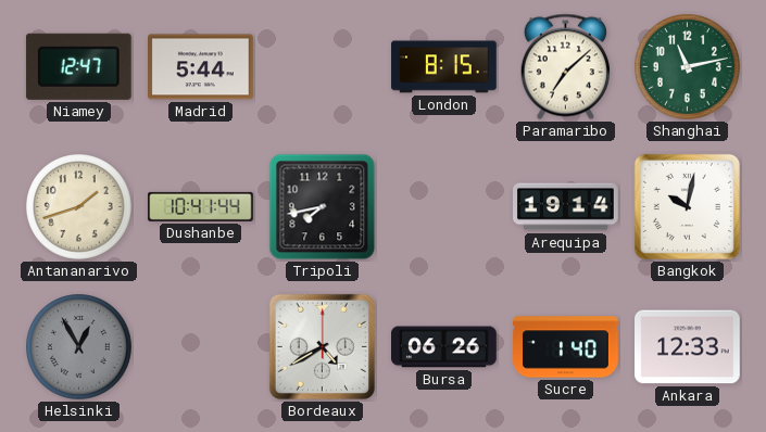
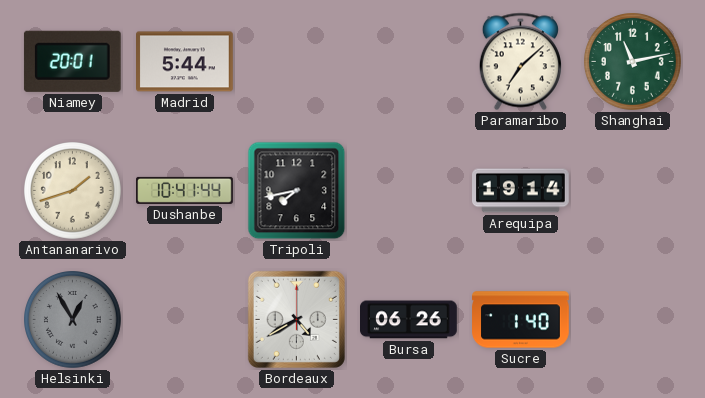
Niamey: 12:47 -> 20:01
London: 8:15 -> none
Bangkok: 10:02 -> none
Ankara: 12:33 -> none
